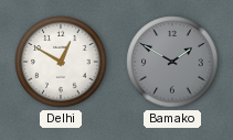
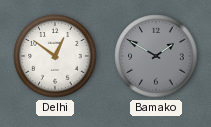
Delhi: 12:50 -> 12:51
